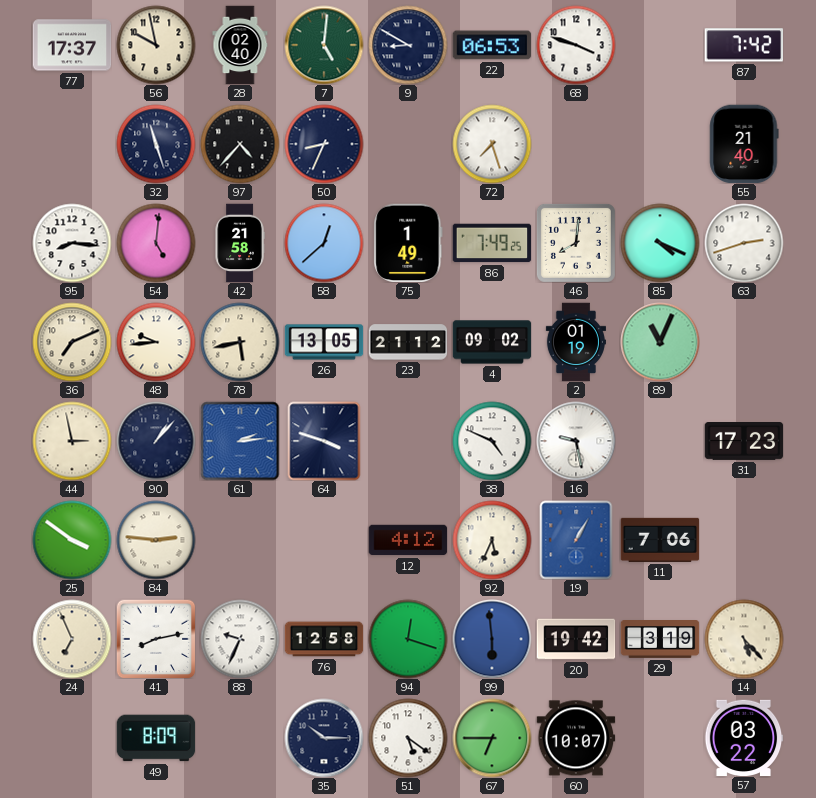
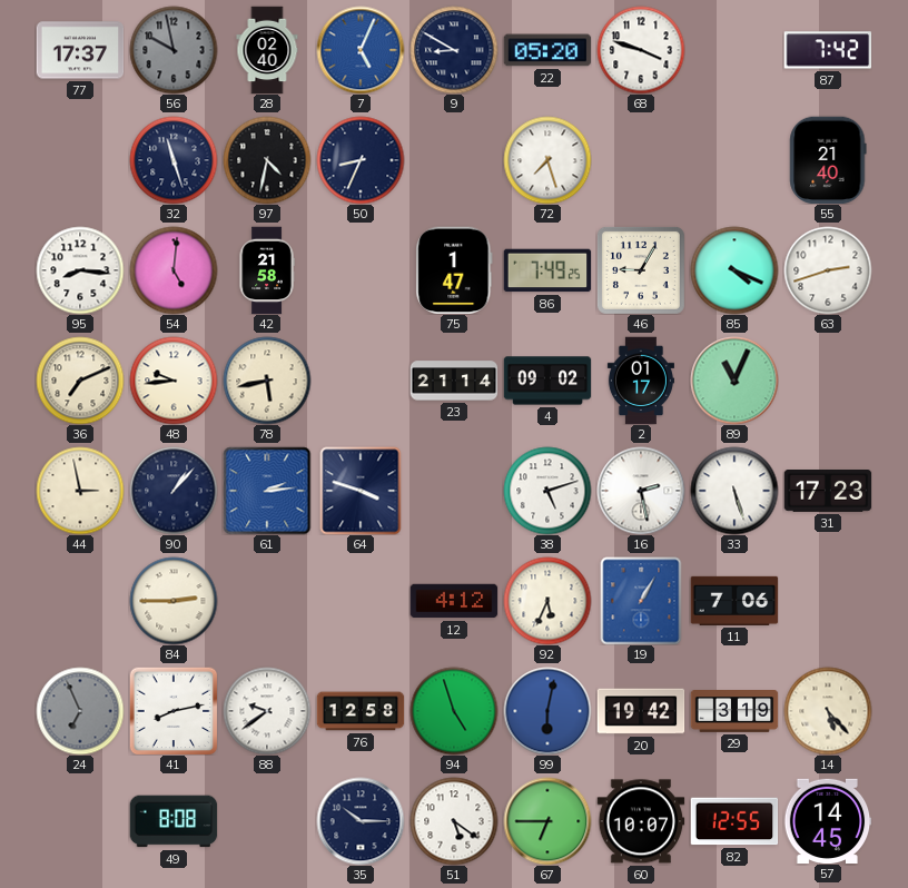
56 dial: cream -> grey
7: 5:01 -> 5:04
7 dial: green -> blue
22: 06:53 -> 05:20
97: 4:37 -> 4:32
58: 12:38 -> none
75: 1:49 -> 1:47
46: 8:01 -> 9:05
26: 13:05 -> none
23: 21:12 -> 21:14
2: 01:19 -> 01:17
38: 4:49 -> 5:12
16: 9:28 -> 2:28
33: none -> 5:27
25: 3:51 -> none
84: 2:46 -> 2:45
24 dial: cream -> grey
88: 9:34 -> 9:39
94: 12:18 -> 4:57
99: 5:59 -> 6:02
49: 8:09 -> 8:08
82: none -> 12:55
57: 03:22 -> 14:45
